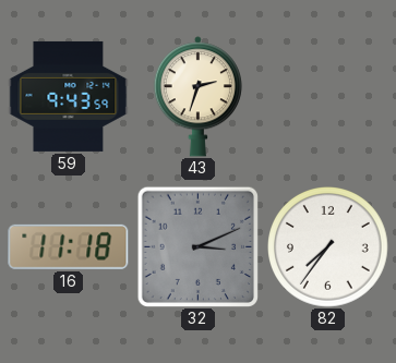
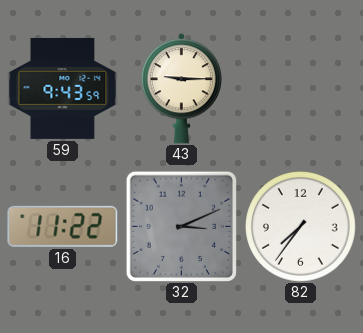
43: 2:33 -> 9:15
16: 11:18 -> 11:22
